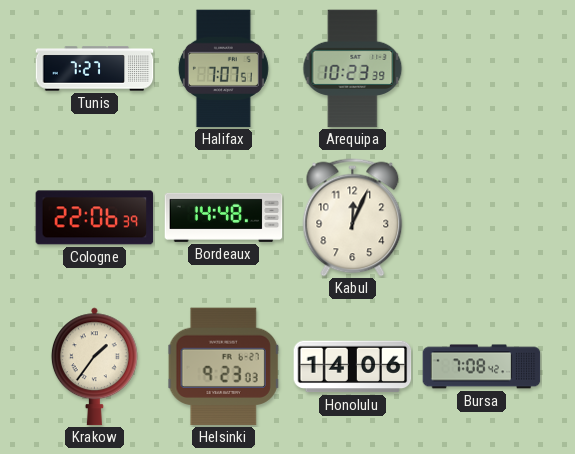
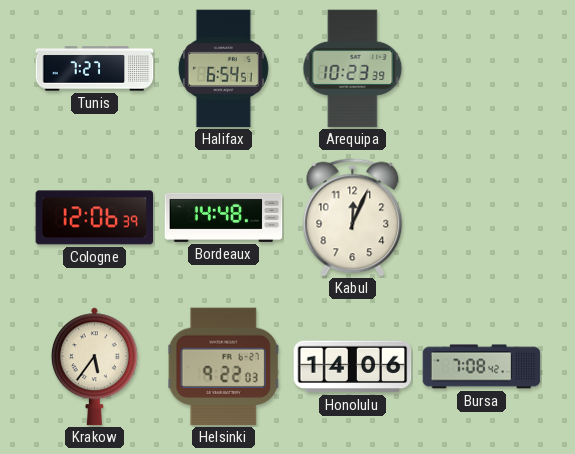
Halifax: 7:07 -> 6:54
Cologne: 22:06 -> 12:06
Krakow: 1:36 -> 5:36
Helsinki: 9:23 -> 9:22
